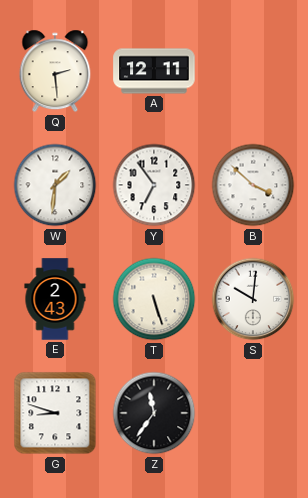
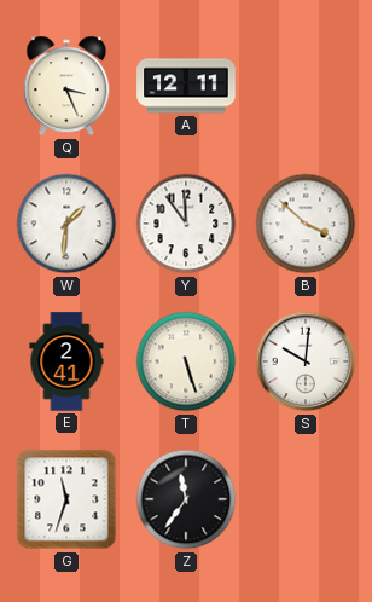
Q: 2:29 -> 3:26
Y: 6:54 -> 11:54
E: 2:43 -> 2:41
G: 8:48 -> 11:33
